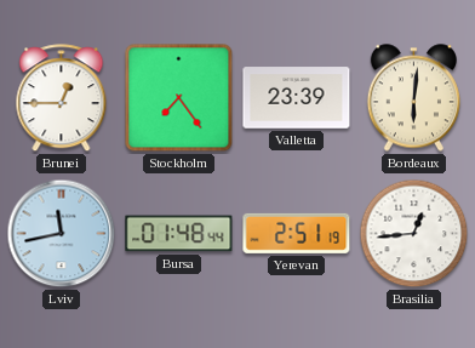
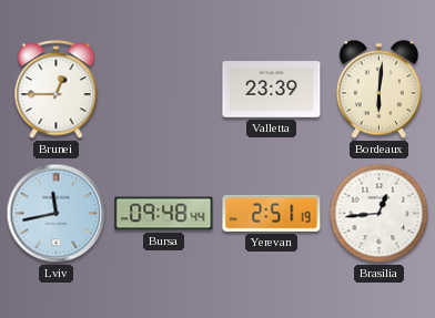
Stockholm: 7:24 -> none
Bursa: 01:48 -> 09:48
